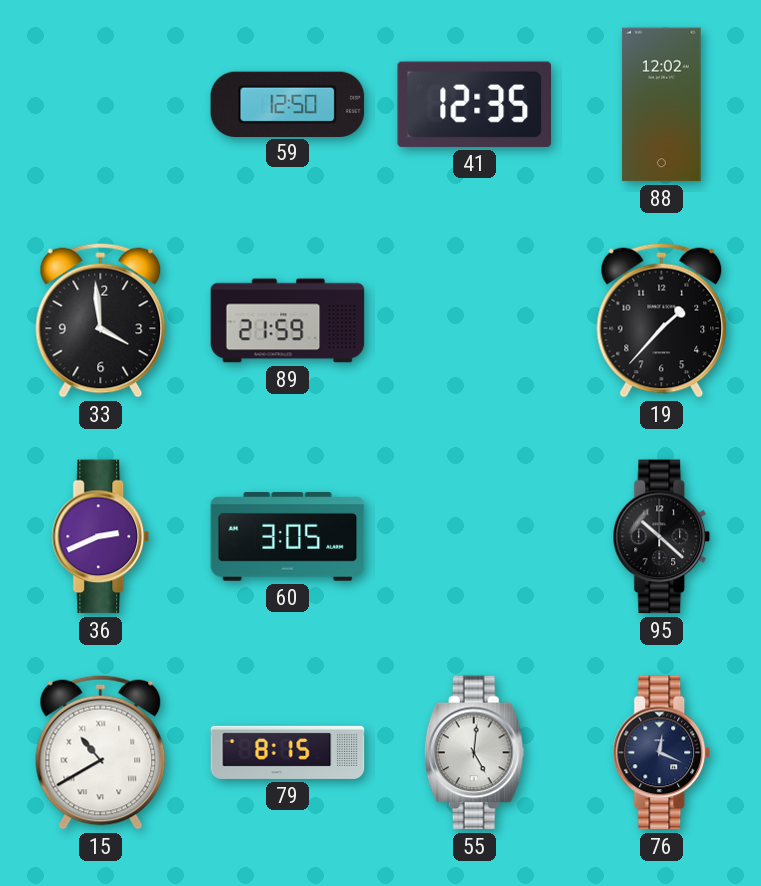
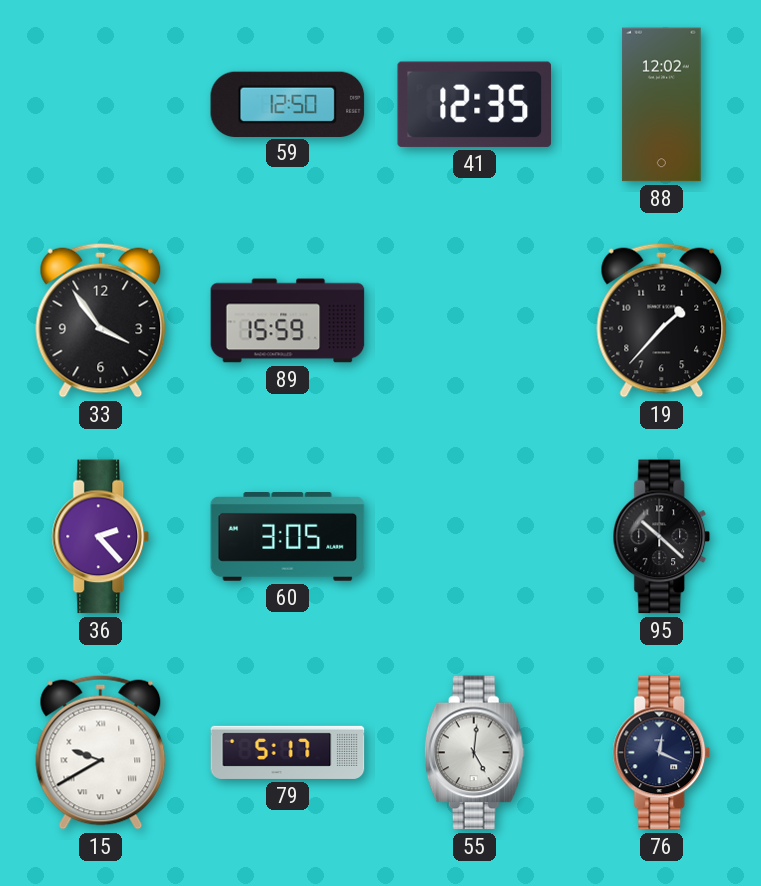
33: 3:59 -> 3:54
89: 21:59 -> 15:59
36: 2:41 -> 2:23
15: 10:40 -> 9:40
79: 8:15 -> 5:17
